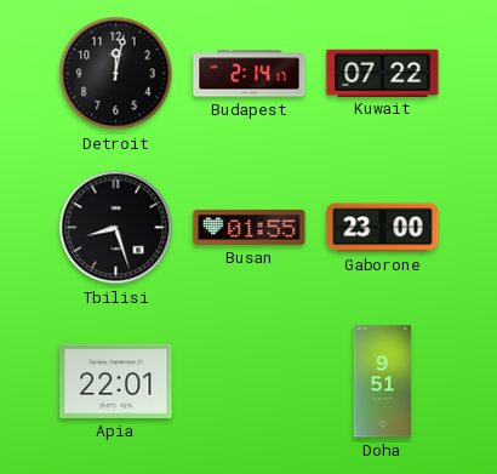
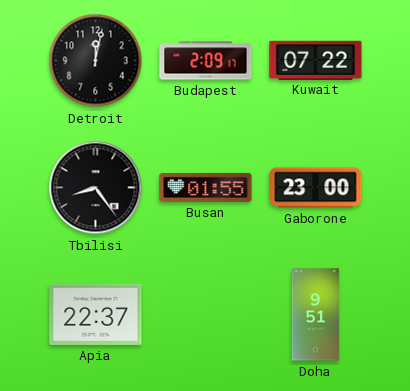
Budapest: 2:14 -> 2:09
Tbilisi: 8:27 -> 8:24
Apia: 22:01 -> 22:37
